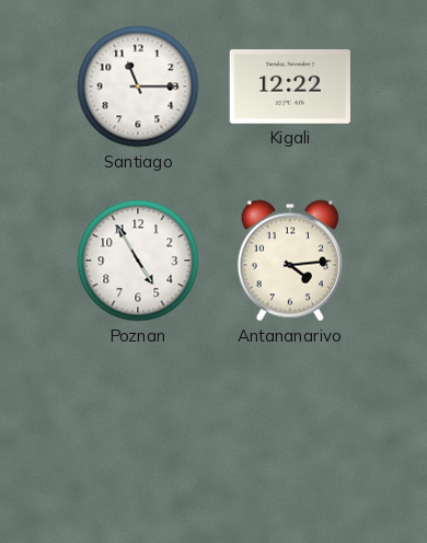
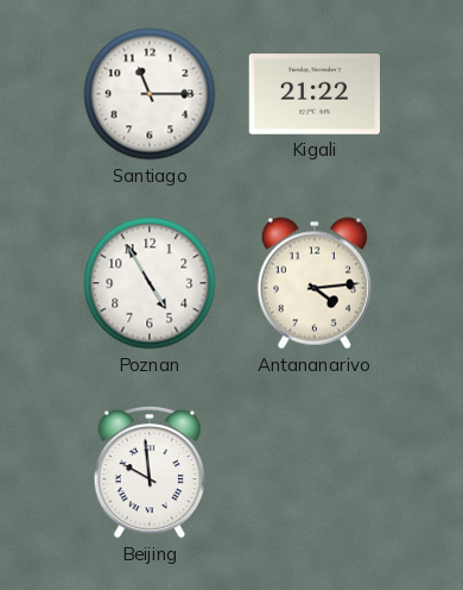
Kigali: 12:22 -> 21:22
Beijing: none -> 9:59
